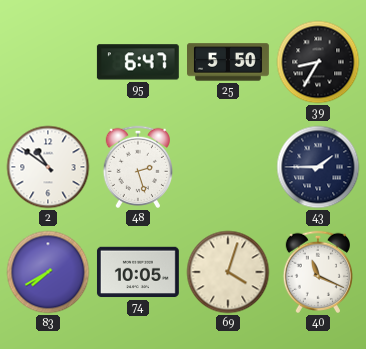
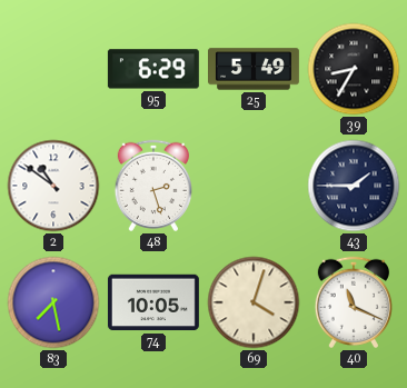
95: 6:47 -> 6:29
25: 5:50 -> 5:49
83: 7:40 -> 7:28
